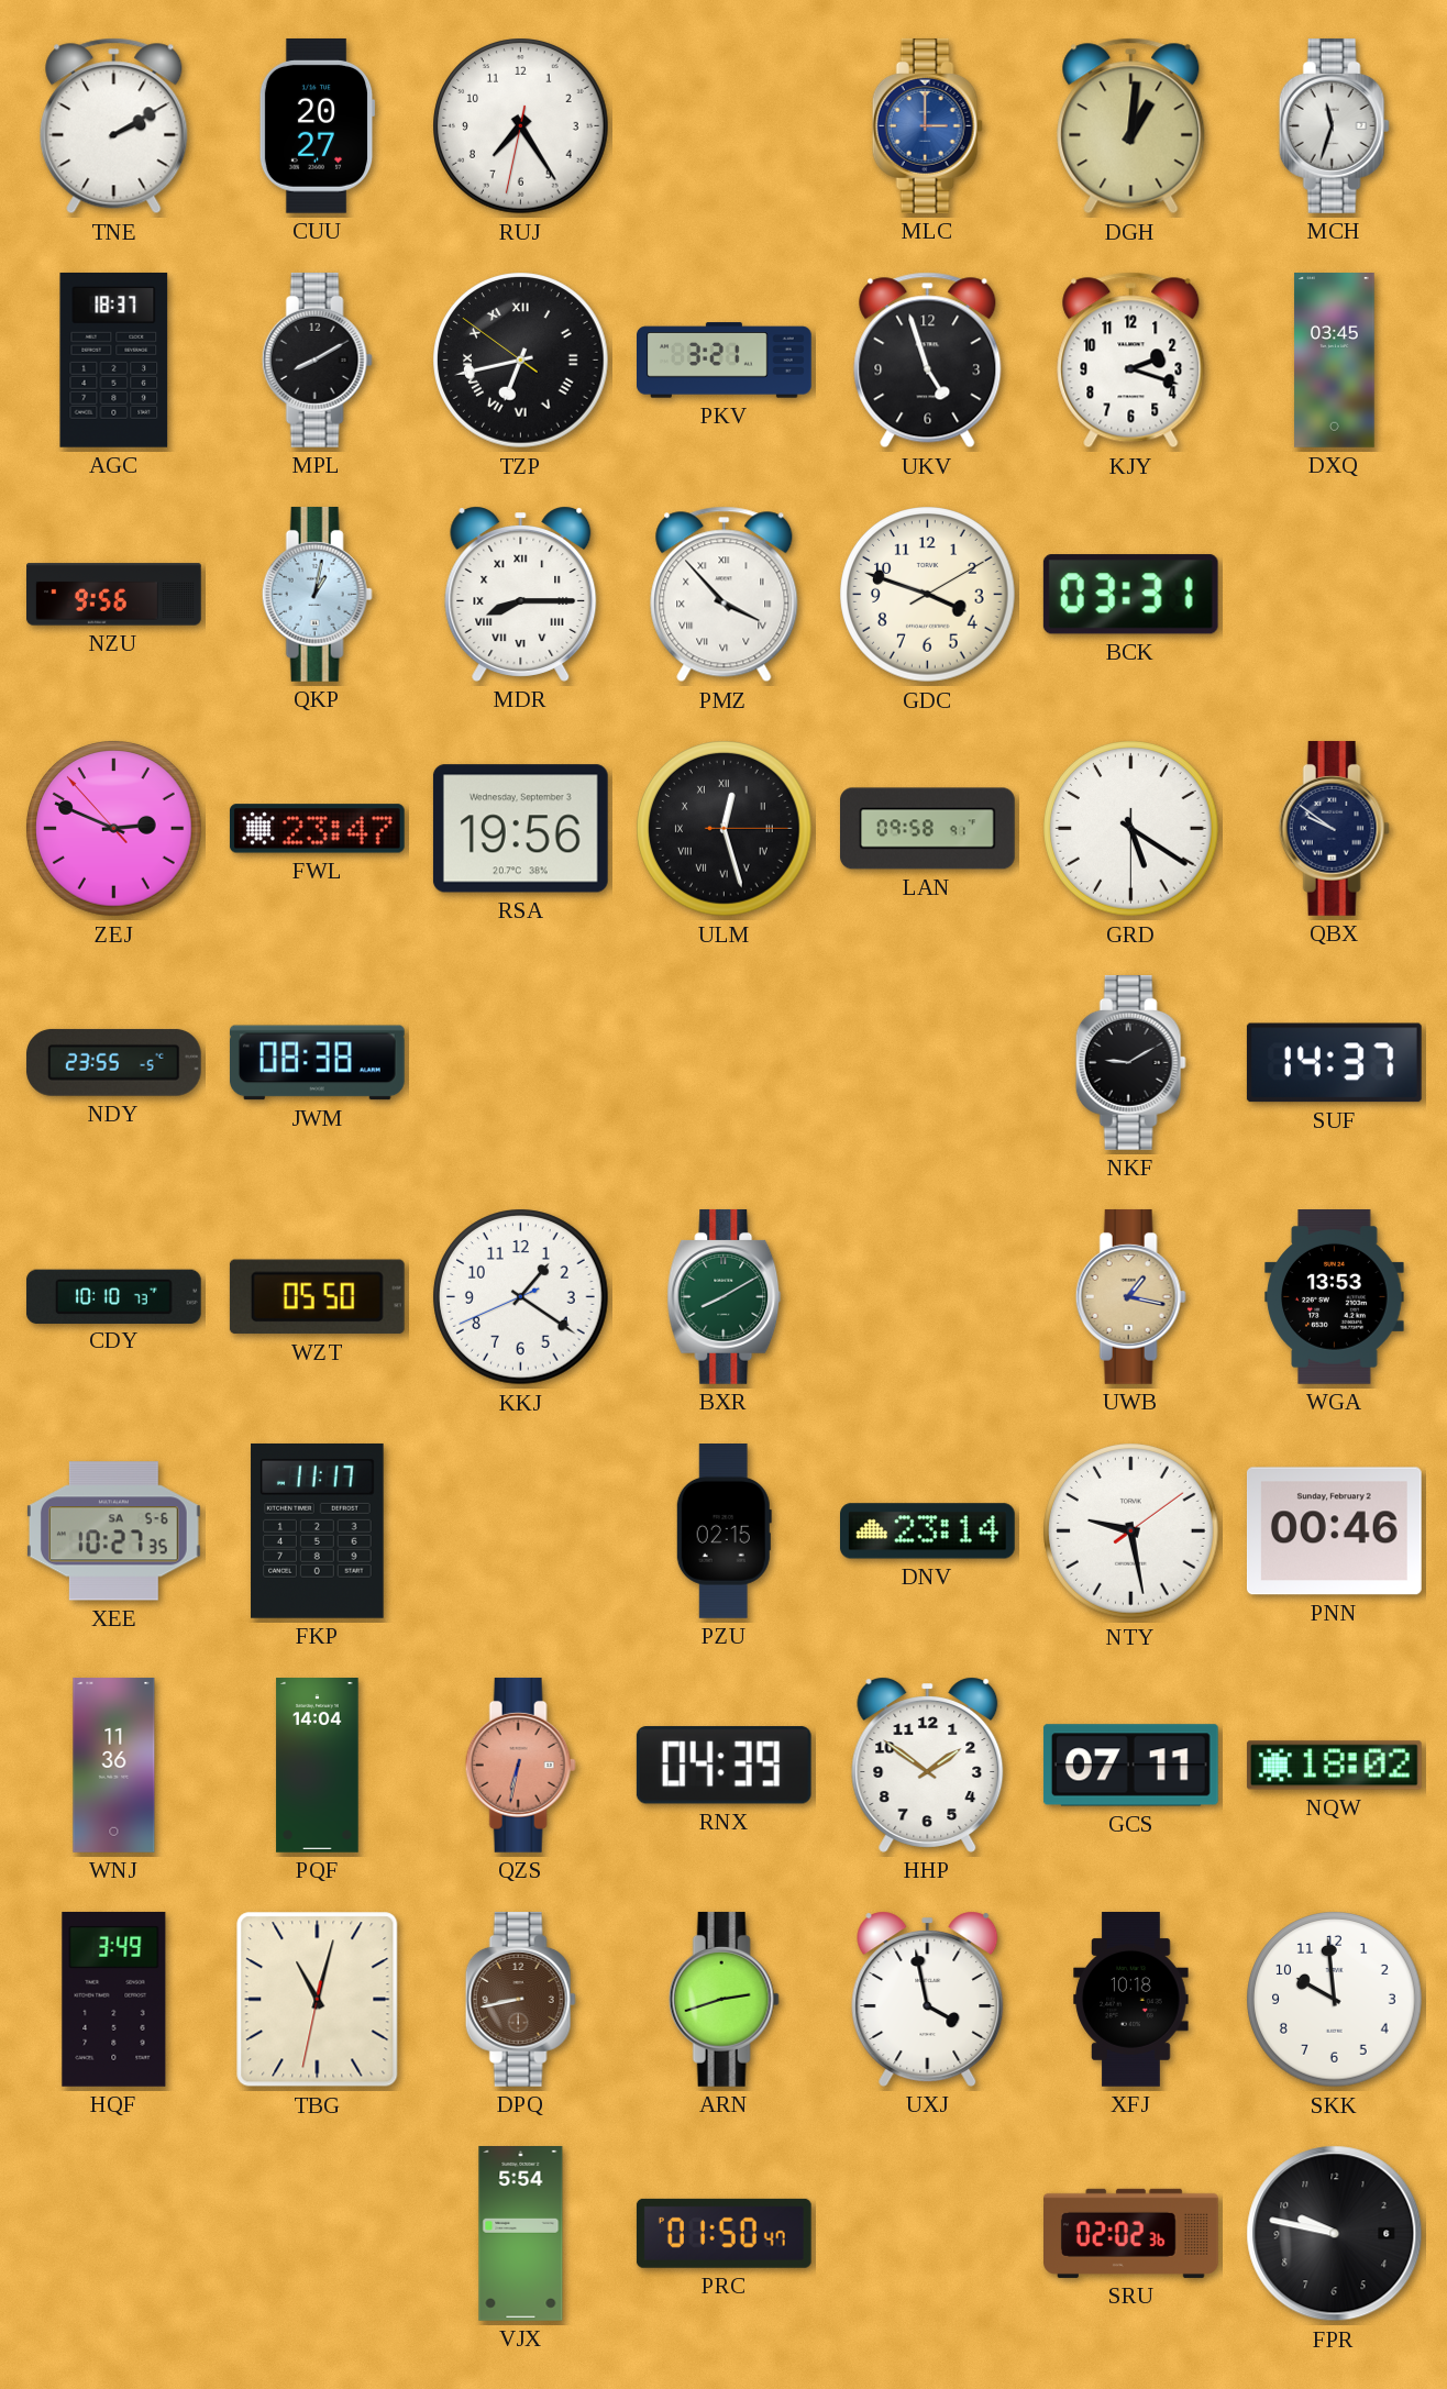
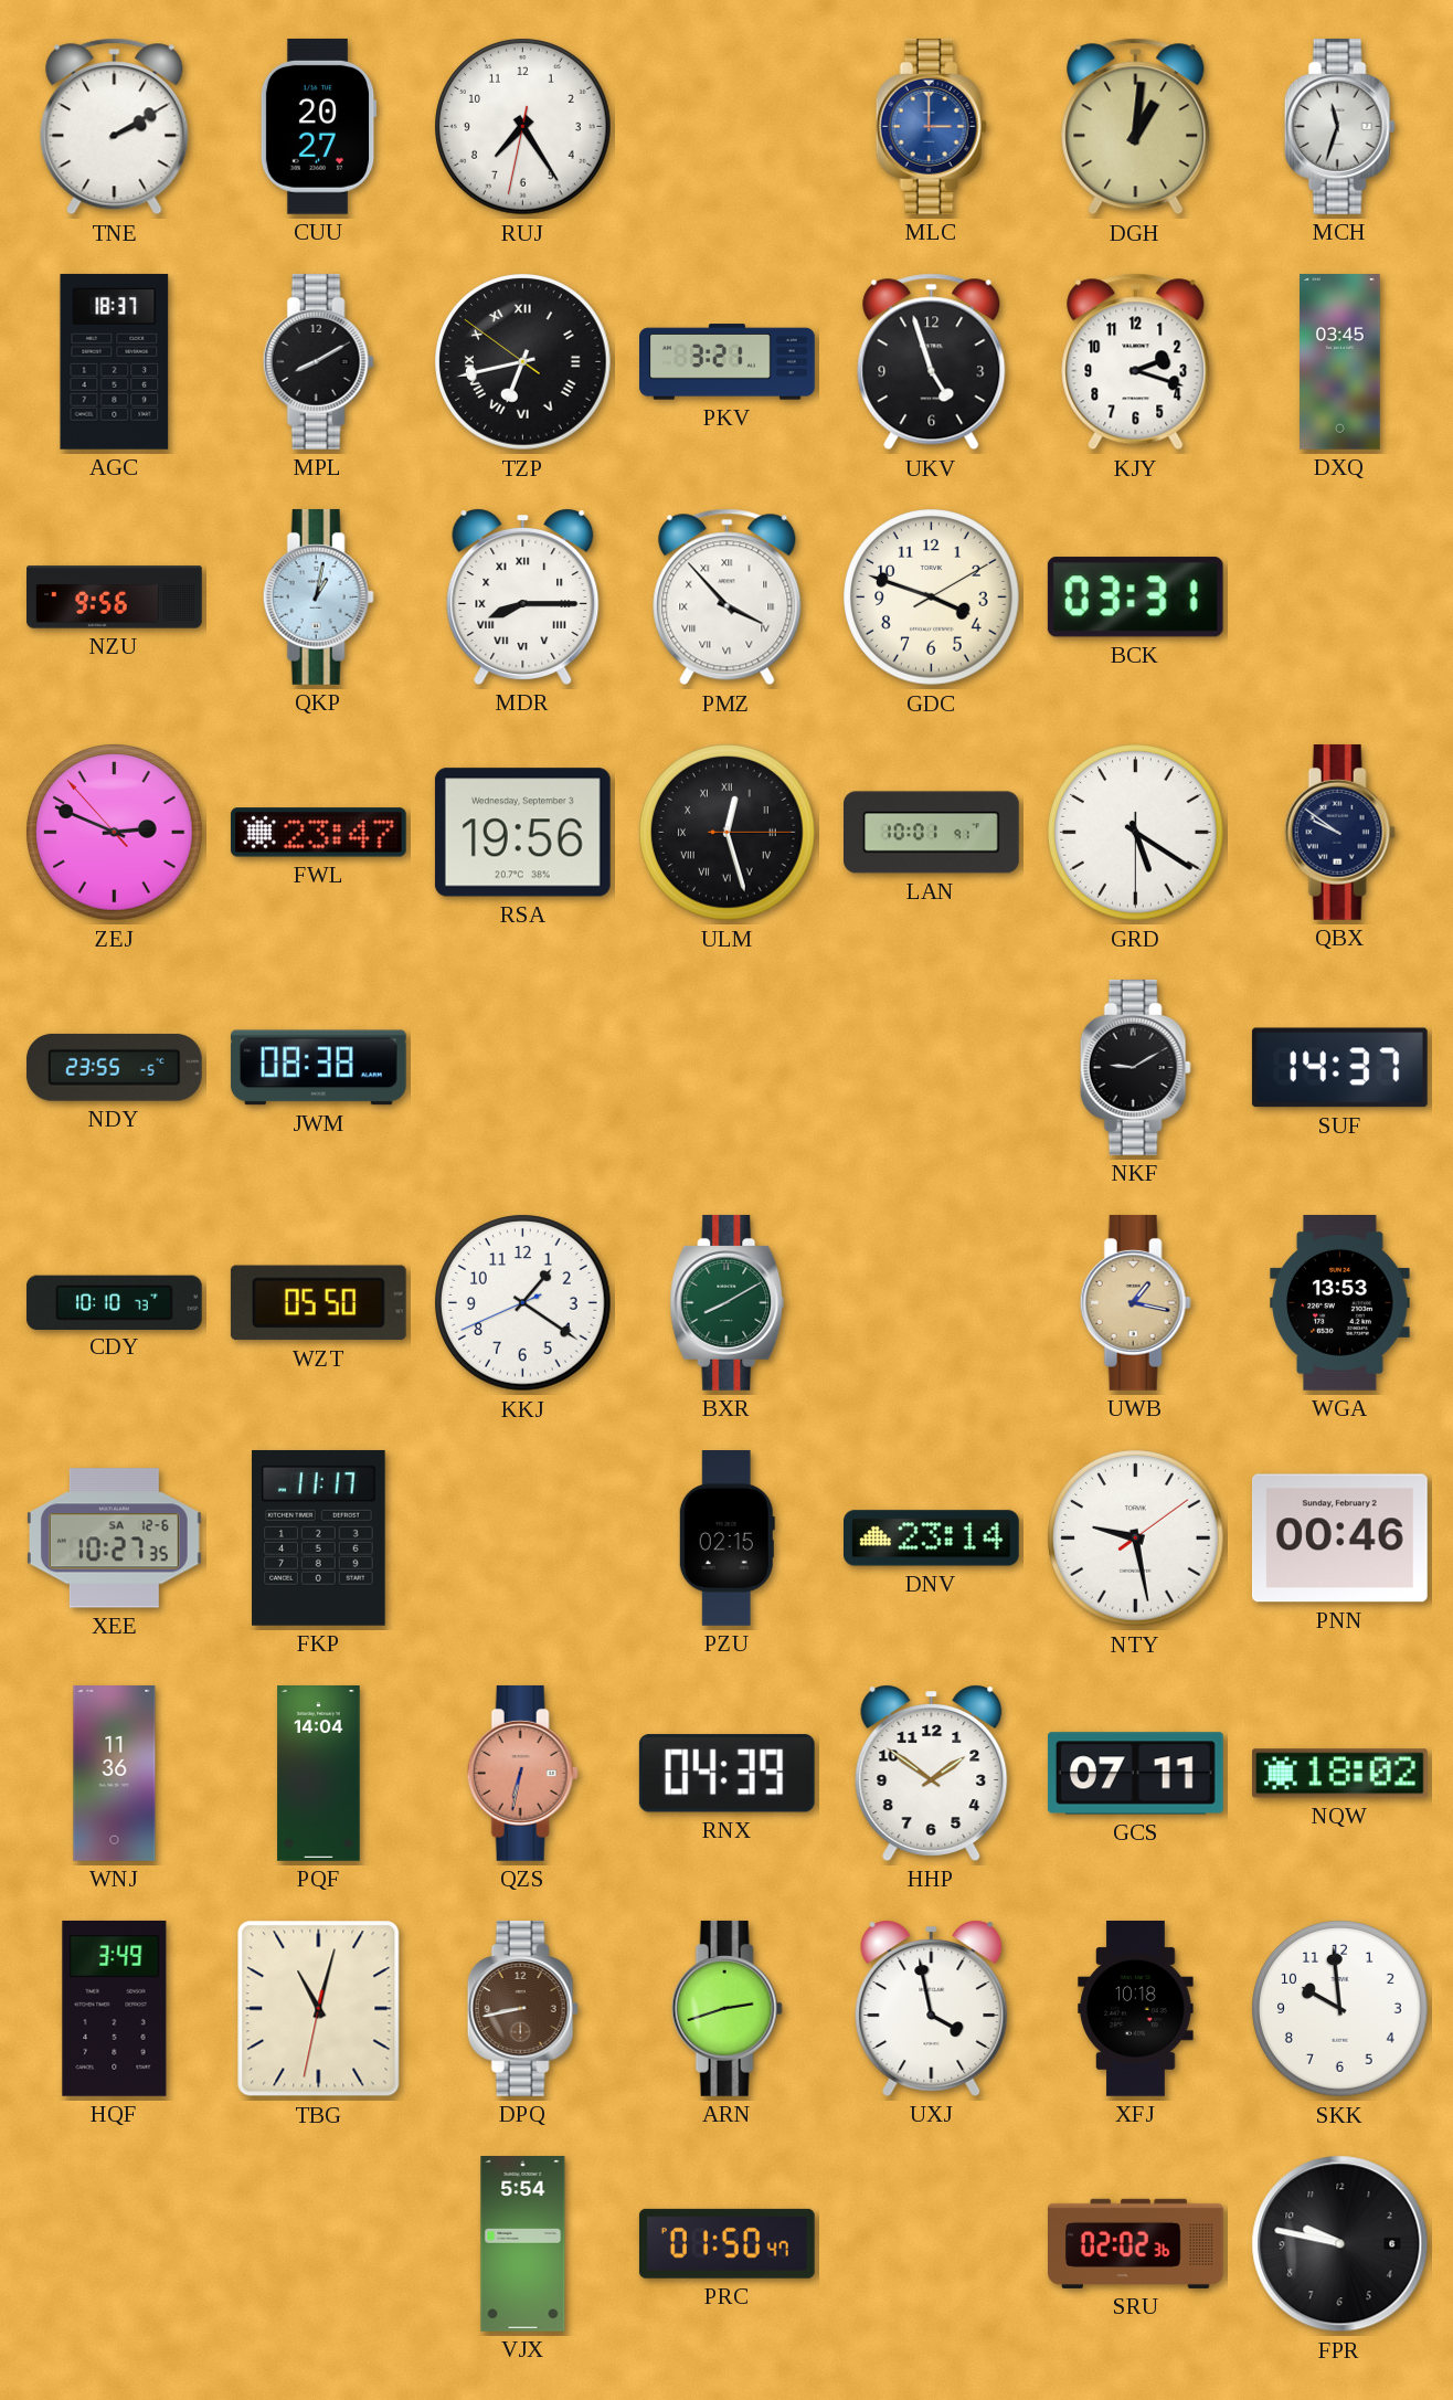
LAN: 09:58 -> 10:01
XEE date: SA 5-6 -> SA 12-6
